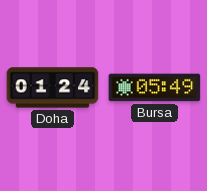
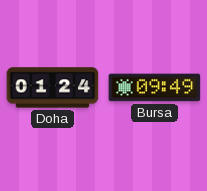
Bursa: 05:49 -> 09:49
